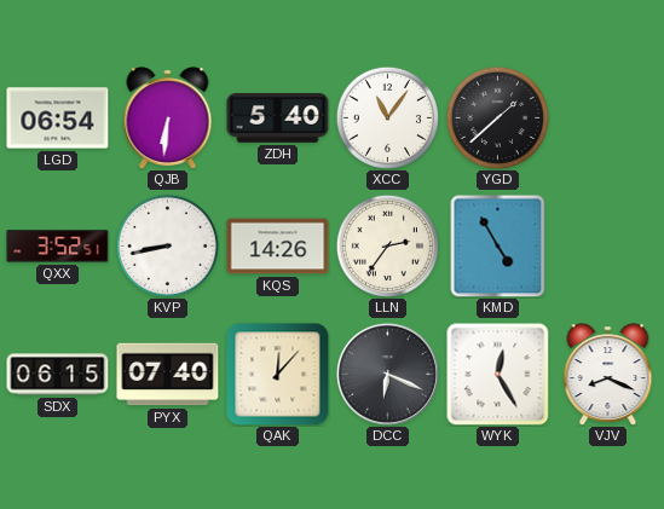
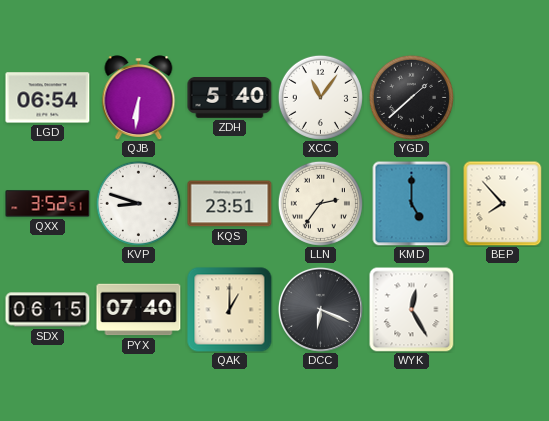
KVP: 8:43 -> 8:48
KQS: 14:26 -> 23:51
KMD: 4:55 -> 5:00
BEP: none -> 7:53
QAK: 12:07 -> 1:00
VJV: 8:19 -> none
